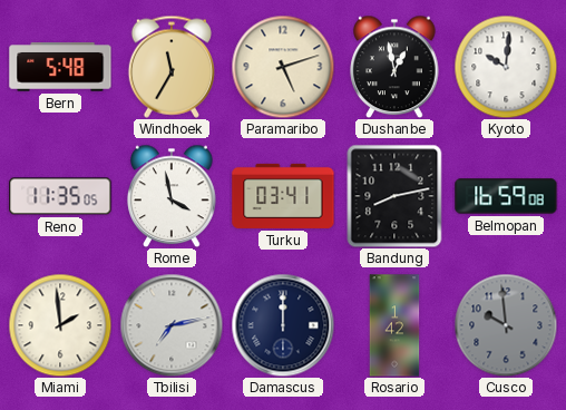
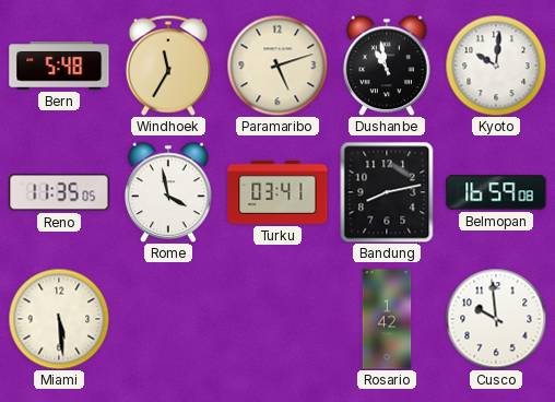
Dushanbe: 12:58 -> 10:58
Miami: 1:59 -> 5:29
Tbilisi: 7:13 -> none
Damascus: 12:00 -> none
Cusco dial: grey -> white
